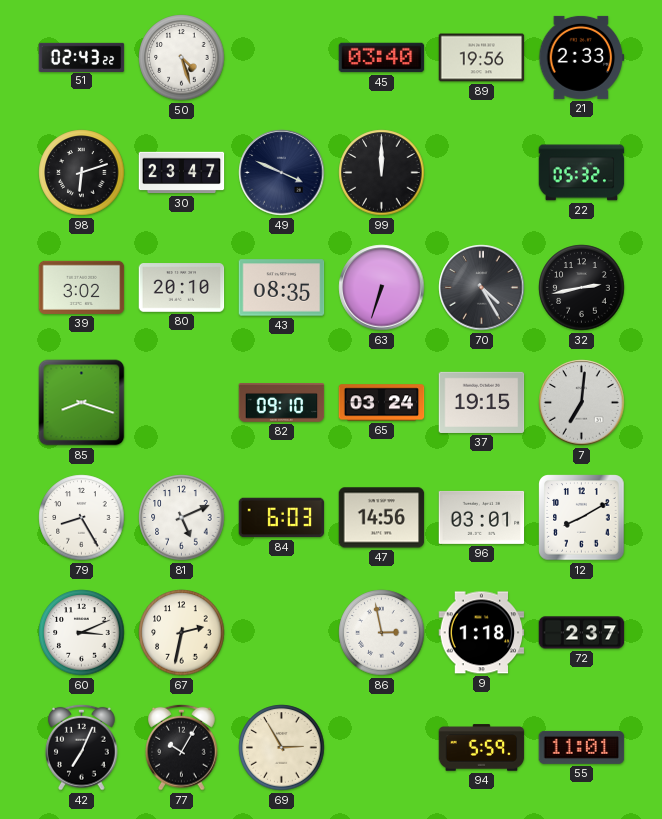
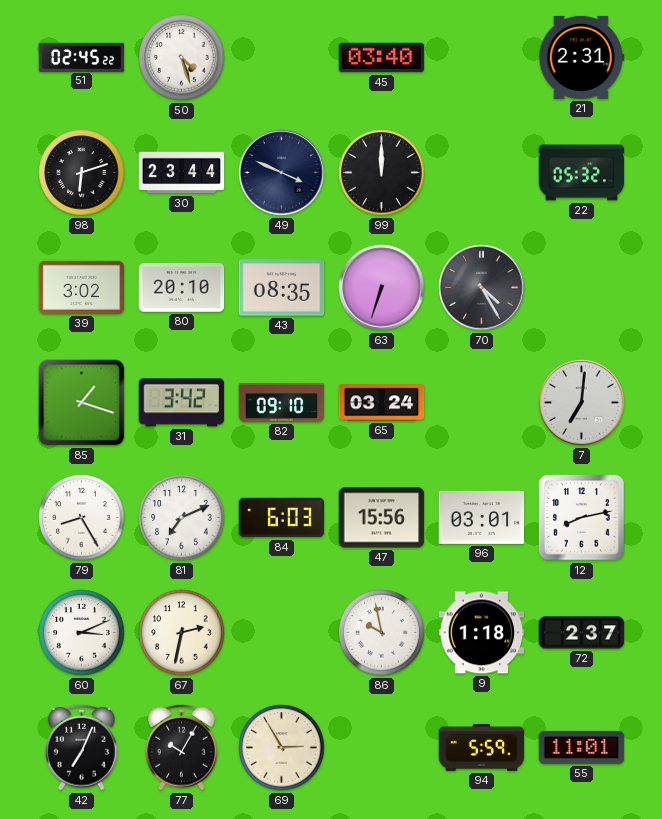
51: 02:43 -> 02:45
89: 19:56 -> none
21: 2:33 -> 2:31
30: 23:47 -> 23:44
32: 2:43 -> none
85: 8:18 -> 1:18
31: none -> 3:42
37: 19:15 -> none
81: 5:11 -> 7:11
47: 14:56 -> 15:56
12: 8:10 -> 8:13
86: 2:58 -> 9:58
